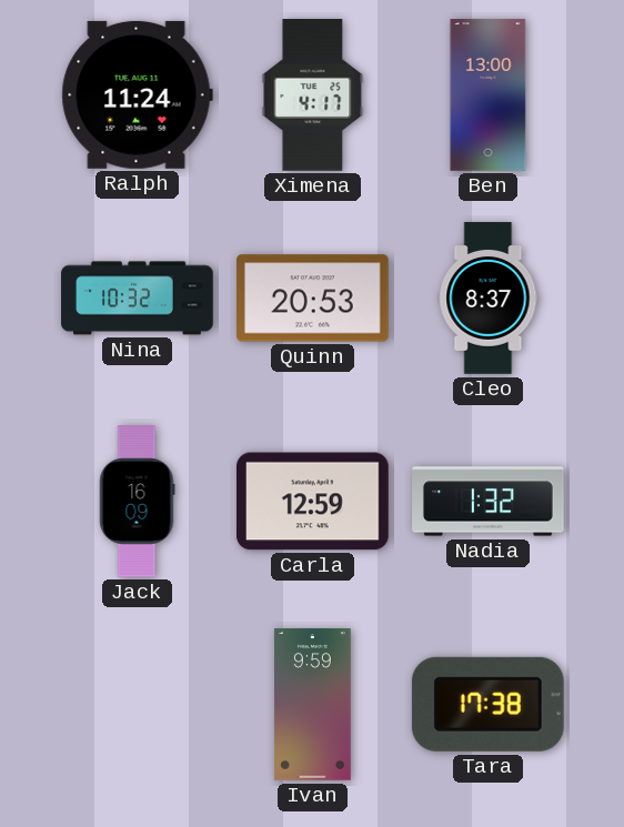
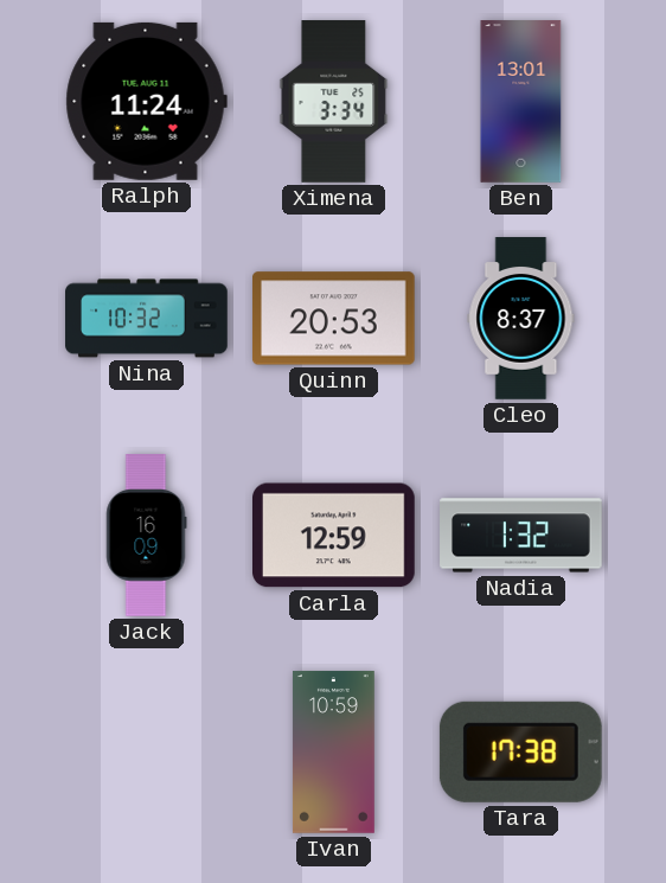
Ximena: 4:17 -> 3:34
Ben: 13:00 -> 13:01
Ivan: 9:59 -> 10:59
